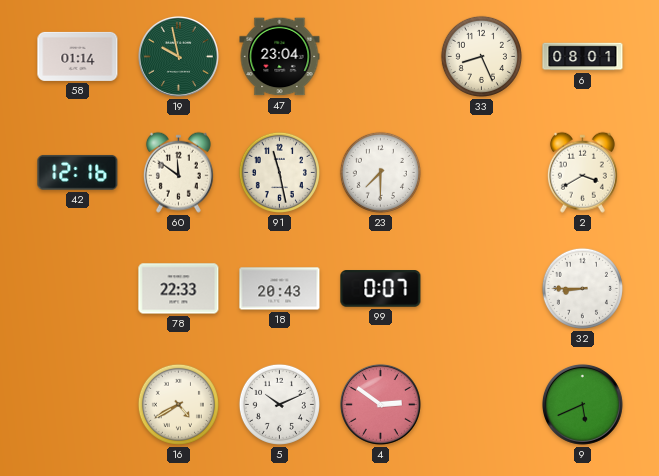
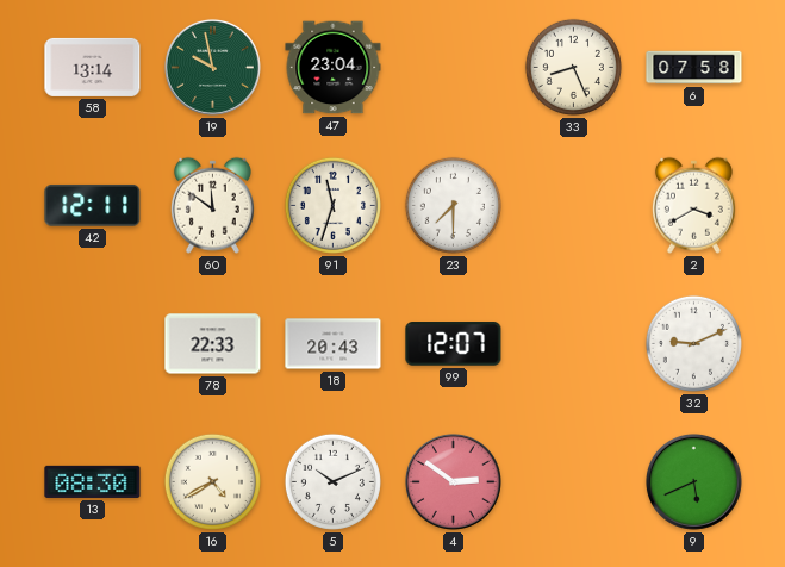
58: 01:14 -> 13:14
6: 08:01 -> 07:58
42: 12:16 -> 12:11
91: 11:28 -> 11:33
99: 0:07 -> 12:07
32: 8:45 -> 9:11
13: none -> 08:30
